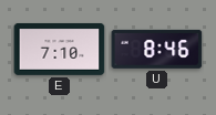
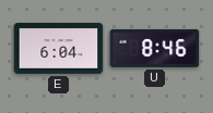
E: 7:10 -> 6:04
